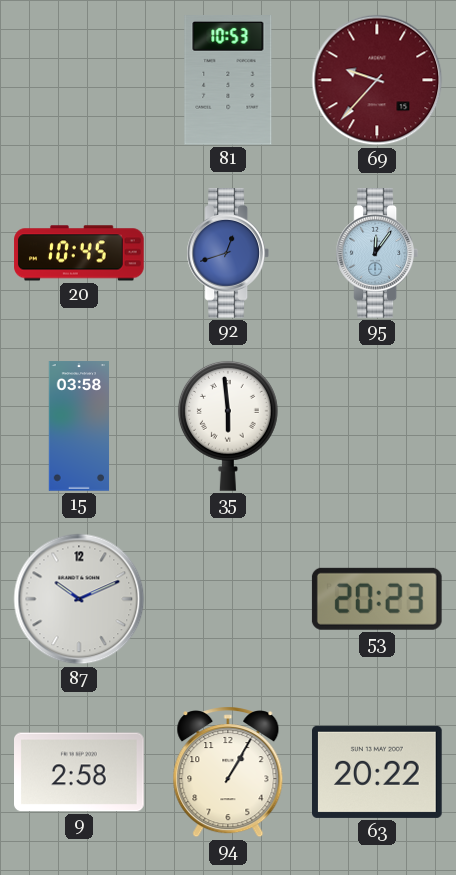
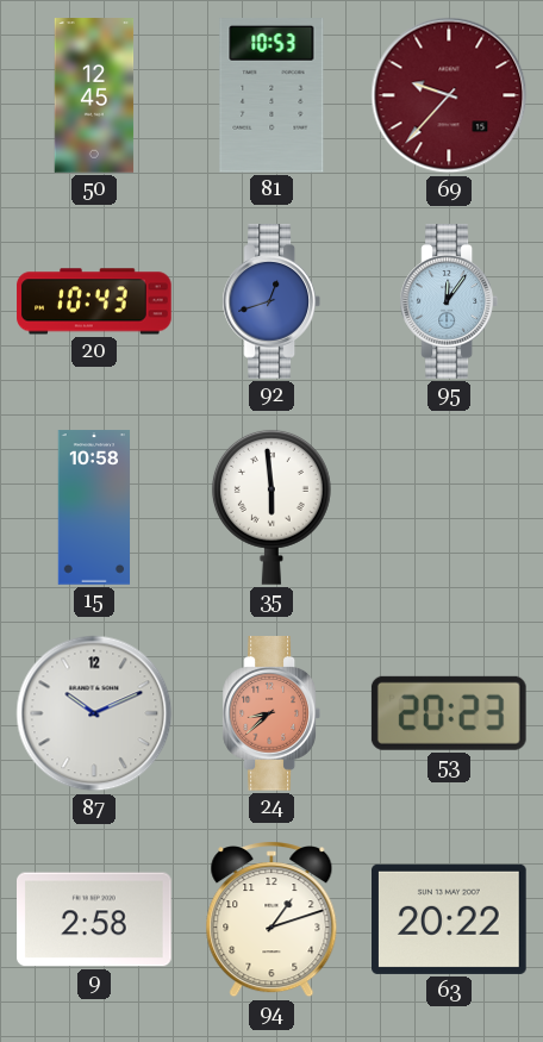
50: none -> 12:45
20: 10:45 -> 10:43
15: 03:58 -> 10:58
24: none -> 8:38
94: 1:05 -> 1:12
